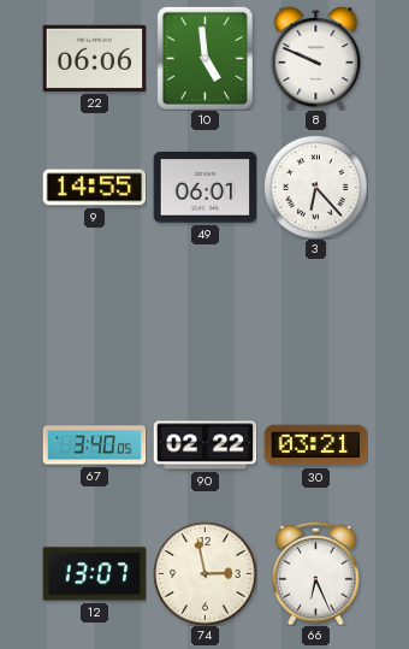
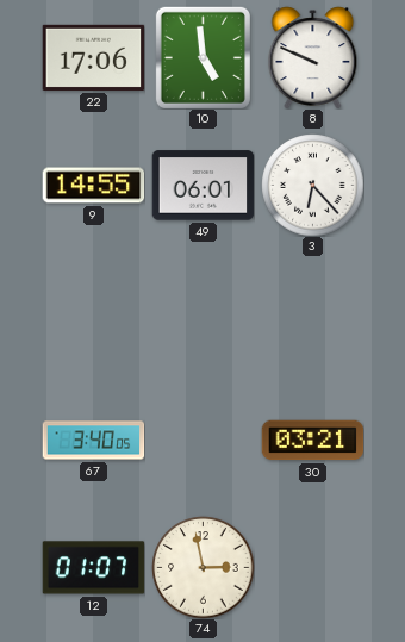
22: 06:06 -> 17:06
90: 02:22 -> none
12: 13:07 -> 01:07
66: 6:26 -> none
